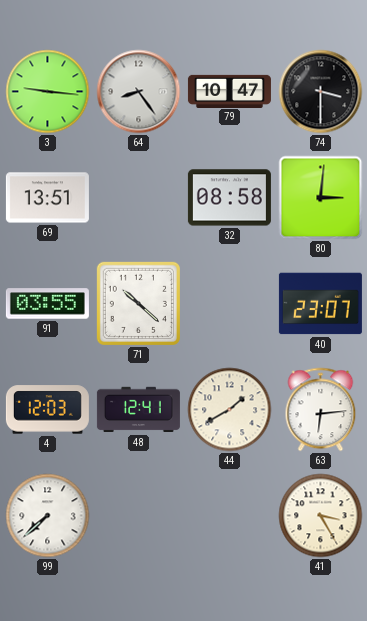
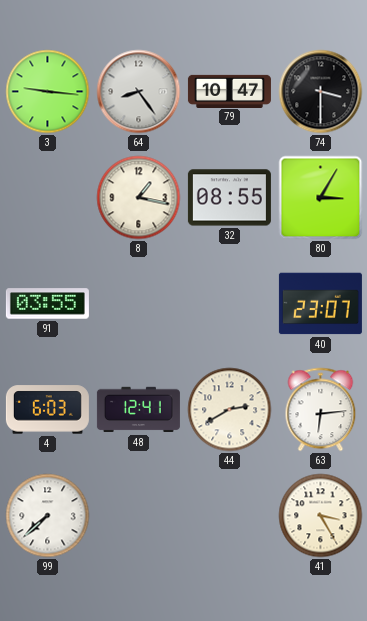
69: 13:51 -> none
8: none -> 1:17
32: 08:58 -> 08:55
80: 3:01 -> 3:05
71: 10:22 -> none
4: 12:03 -> 6:03
44: 1:40 -> 2:40
